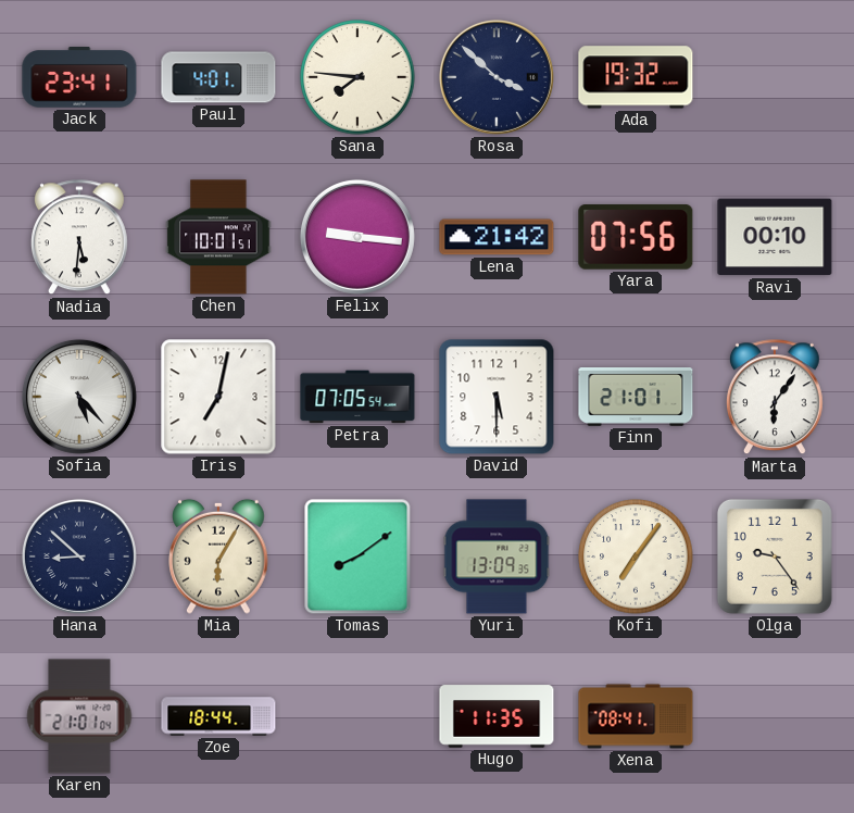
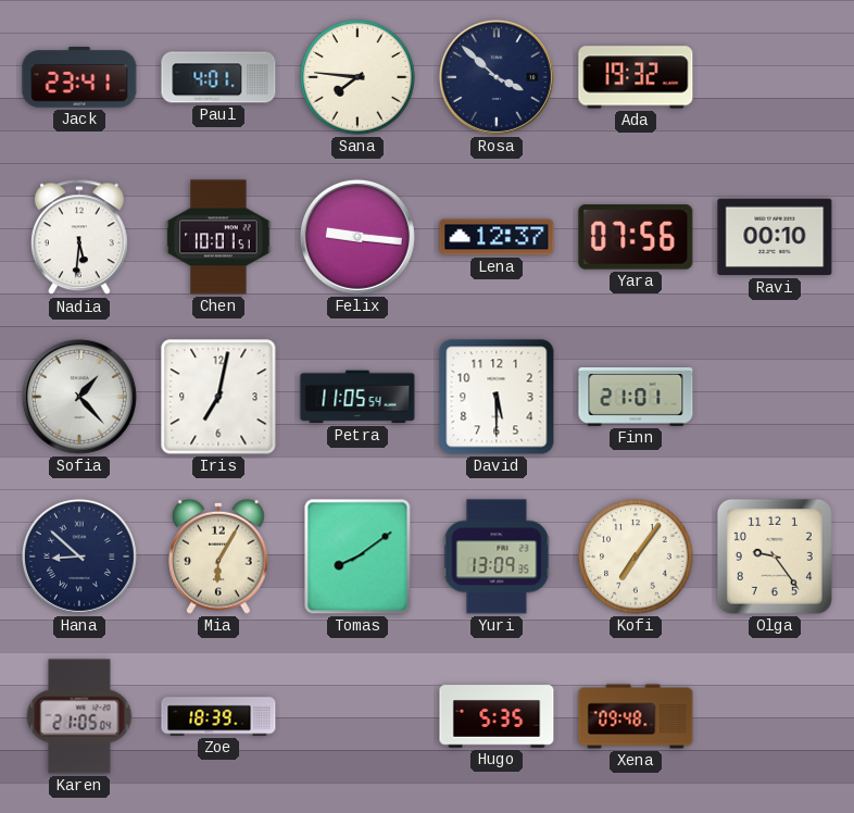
Lena: 21:42 -> 12:37
Sofia: 5:23 -> 1:23
Petra: 07:05 -> 11:05
Marta: 6:06 -> none
Karen: 21:01 -> 21:05
Zoe: 18:44 -> 18:39
Hugo: 11:35 -> 5:35
Xena: 08:41 -> 09:48
